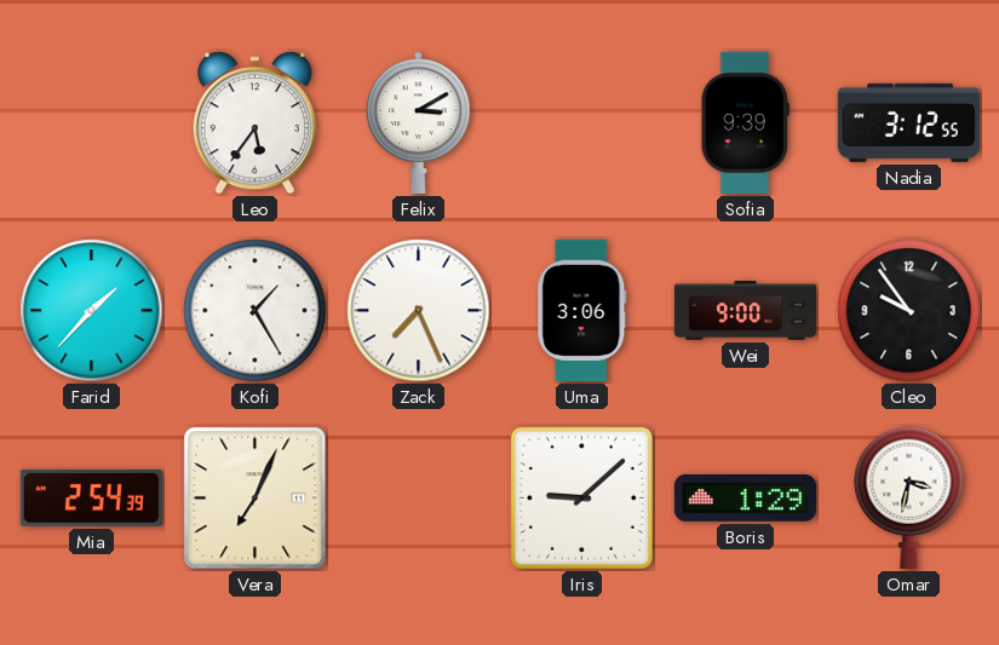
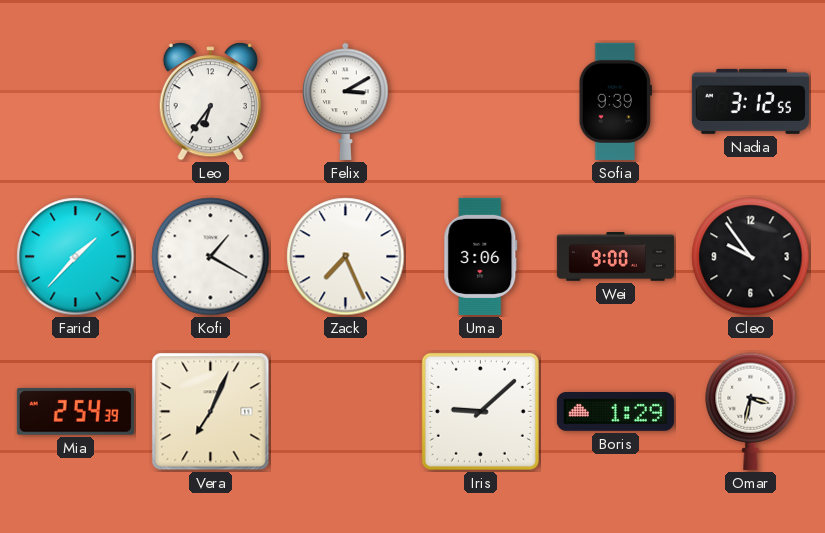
Leo: 5:36 -> 6:36
Kofi: 1:25 -> 1:20
